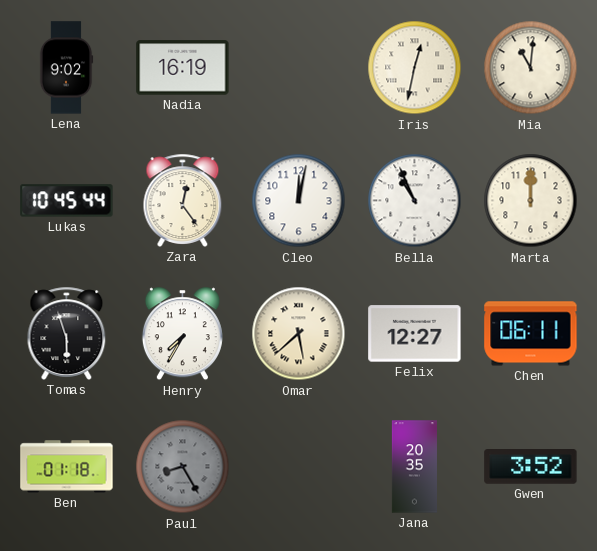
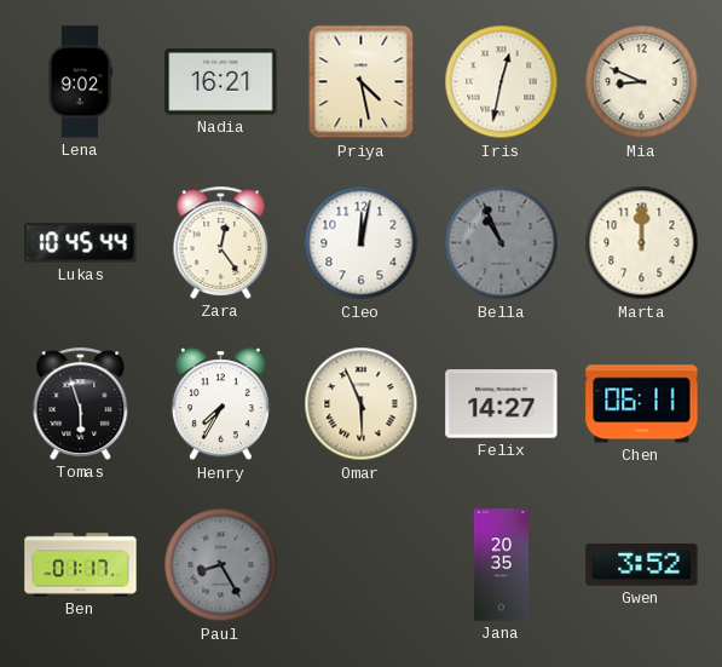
Nadia: 16:19 -> 16:21
Priya: none -> 4:28
Mia: 11:01 -> 8:49
Bella dial: white -> grey
Omar: 5:38 -> 5:56
Felix: 12:27 -> 14:27
Ben: 01:18 -> 01:17
